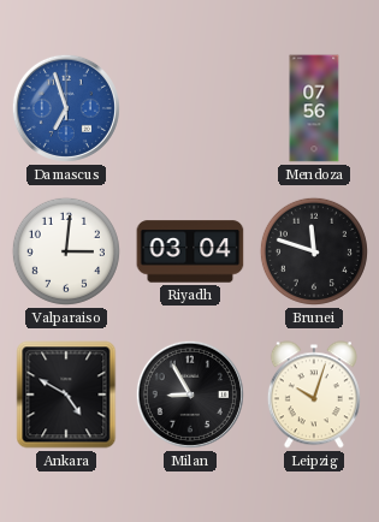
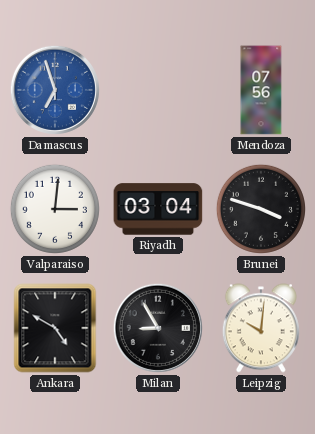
Brunei: 11:48 -> 3:48
Leipzig: 10:03 -> 10:01
